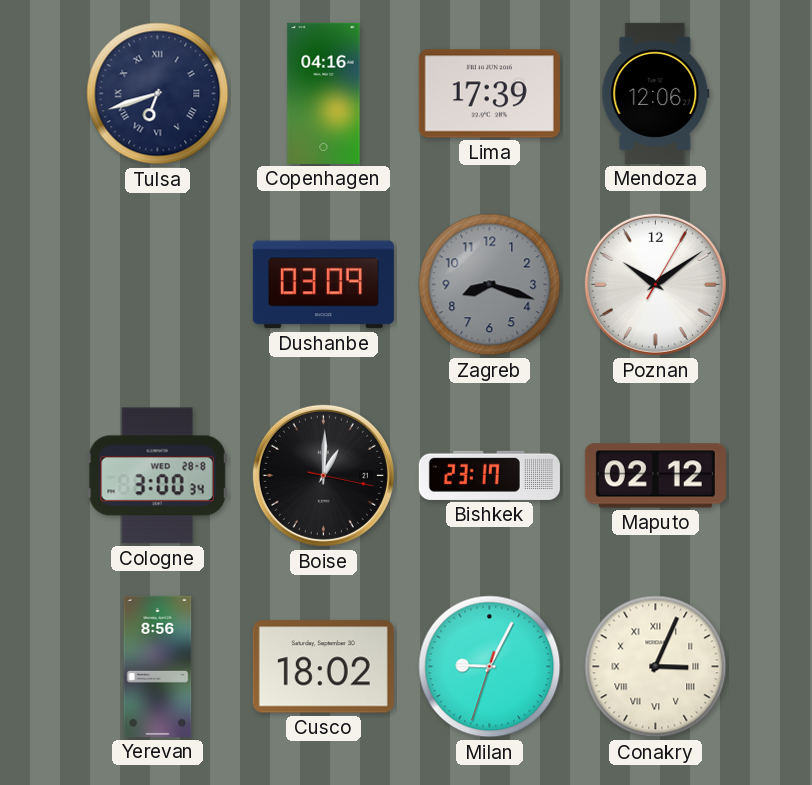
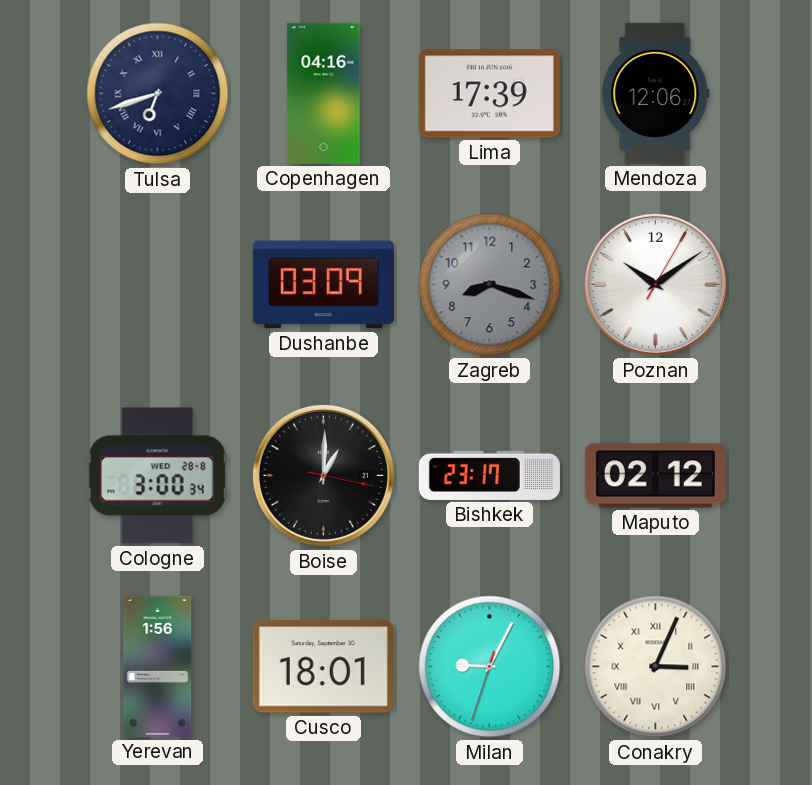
Yerevan: 8:56 -> 1:56
Cusco: 18:02 -> 18:01
